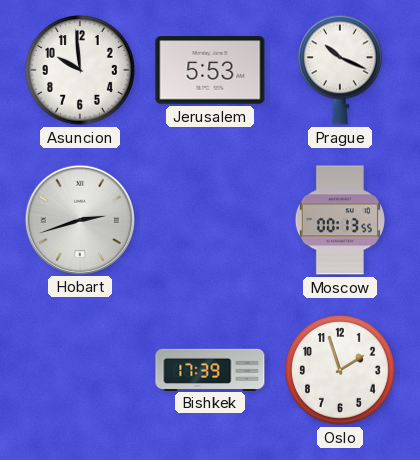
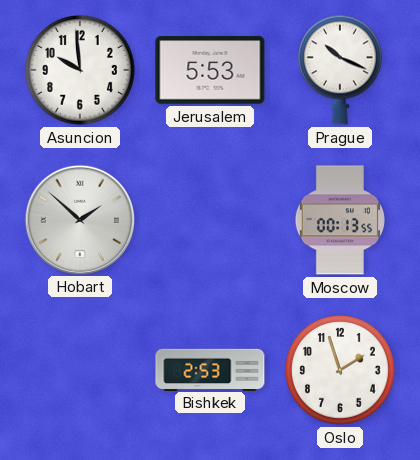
Hobart: 2:42 -> 1:52
Bishkek: 17:39 -> 2:53
